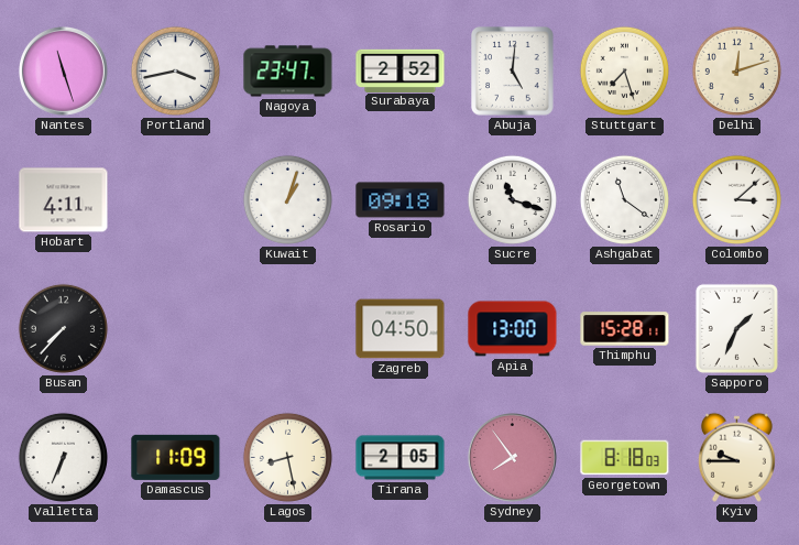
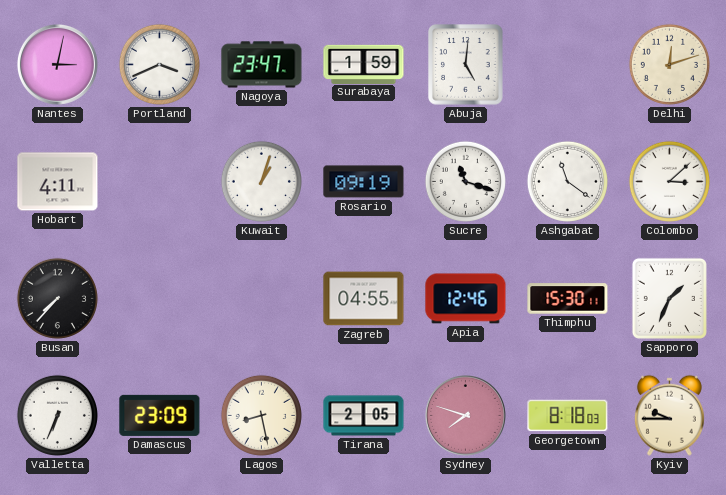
Nantes: 11:27 -> 3:02
Portland: 3:43 -> 3:41
Surabaya: 2:52 -> 1:59
Stuttgart: 7:27 -> none
Rosario: 09:18 -> 09:19
Zagreb: 04:50 -> 04:55
Apia: 13:00 -> 12:46
Thimphu: 15:28 -> 15:30
Damascus: 11:09 -> 23:09
Sydney: 7:54 -> 7:48
